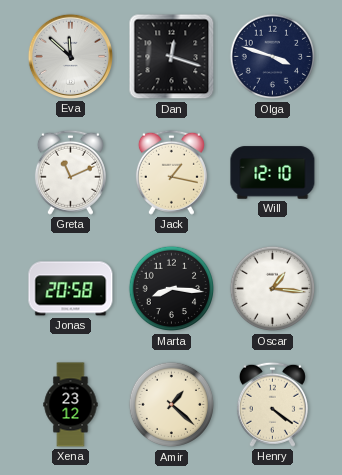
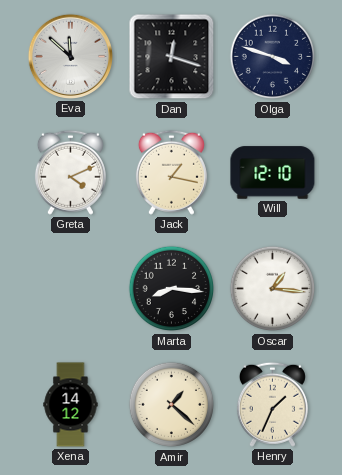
Greta: 11:11 -> 4:11
Jonas: 20:58 -> none
Xena: 23:12 -> 14:12
Henry: 4:21 -> 1:34
